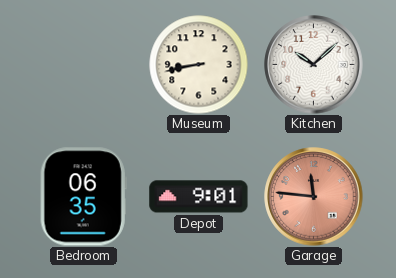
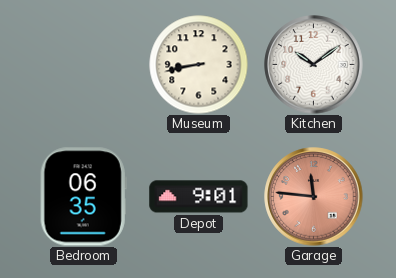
Kitchen: 10:08 -> 10:09
